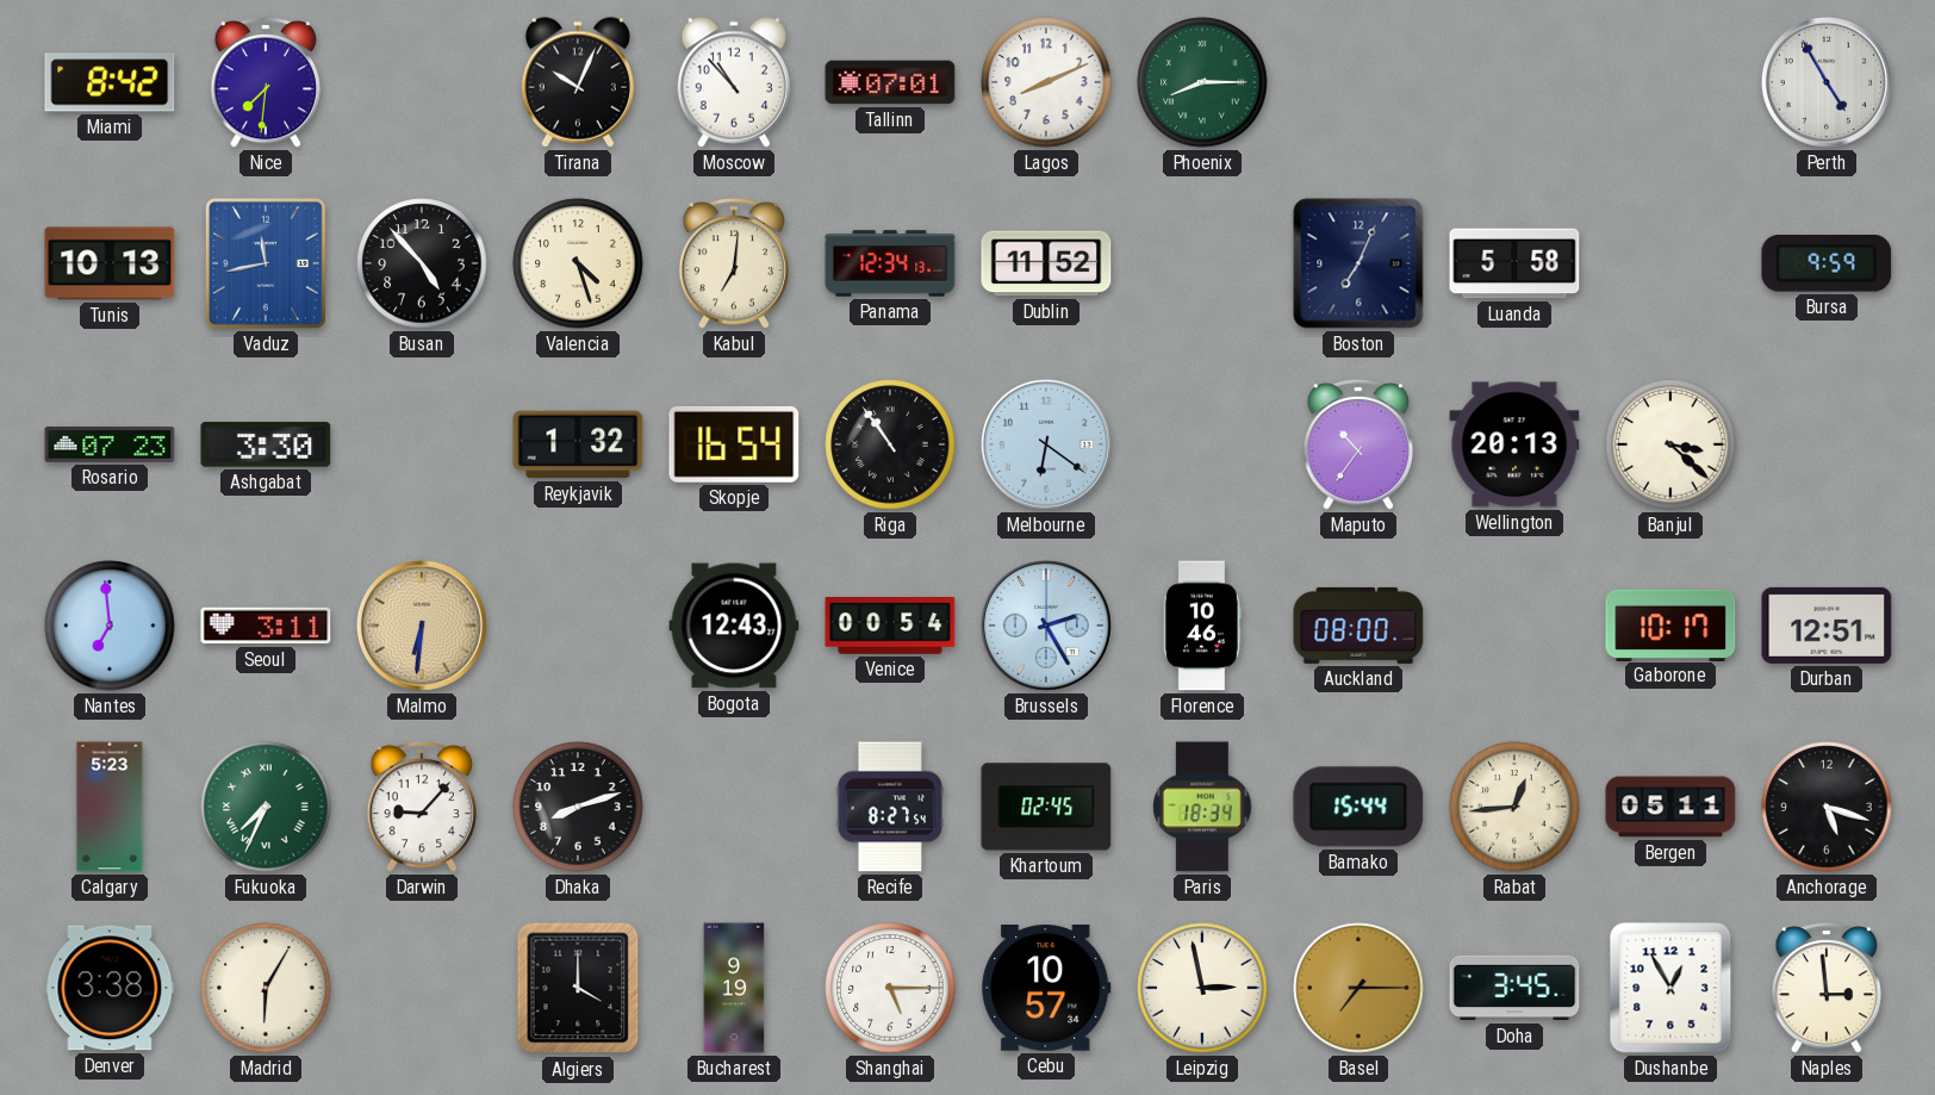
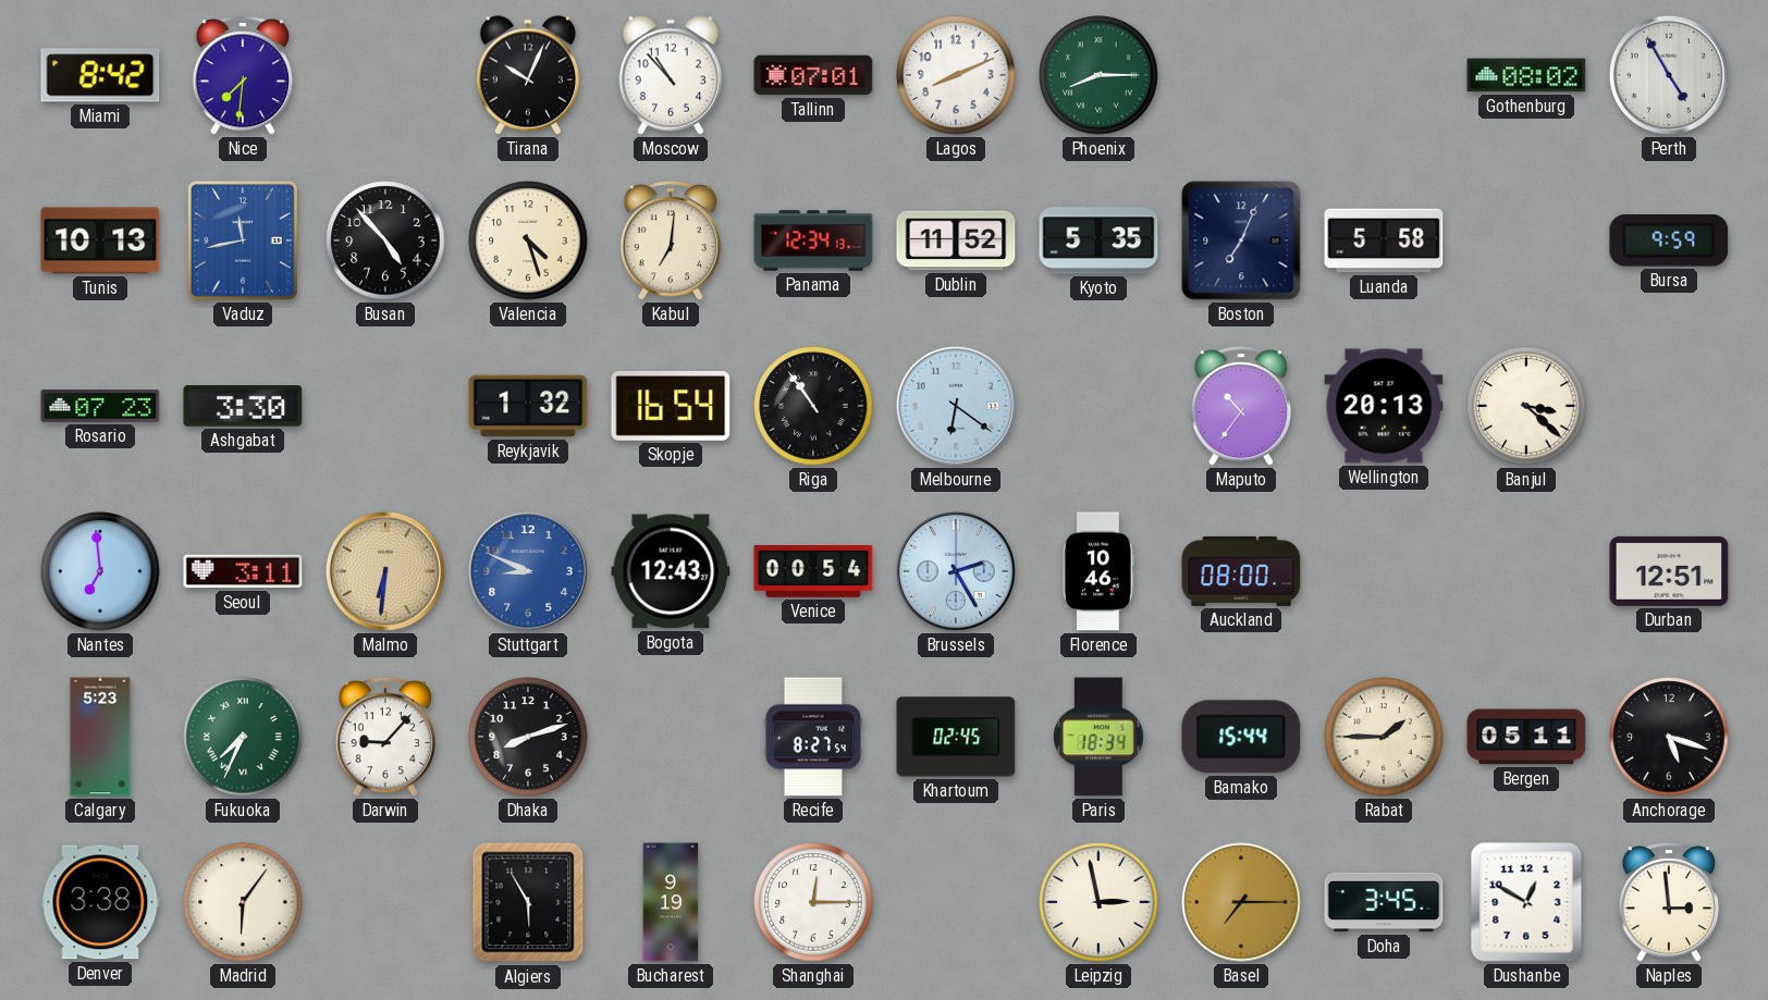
Gothenburg: none -> 08:02
Kyoto: none -> 5:35
Stuttgart: none -> 8:49
Gaborone: 10:17 -> none
Rabat: 12:44 -> 1:45
Madrid: 6:05 -> 6:06
Algiers: 4:00 -> 5:55
Shanghai: 5:15 -> 12:15
Cebu: 10:57 -> none
Dushanbe: 12:55 -> 12:50
